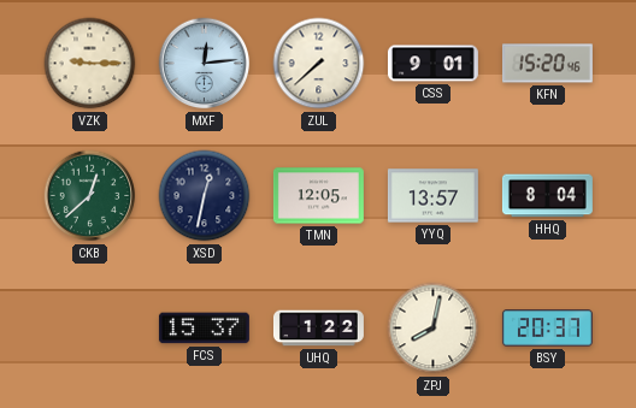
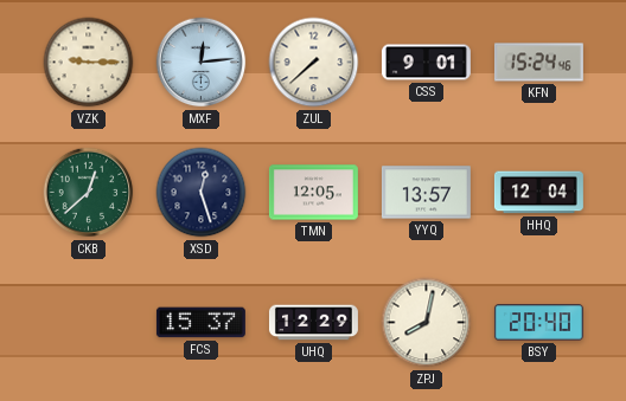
KFN: 15:20 -> 15:24
XSD: 12:32 -> 12:27
HHQ: 8:04 -> 12:04
UHQ: 1:22 -> 12:29
BSY: 20:37 -> 20:40
